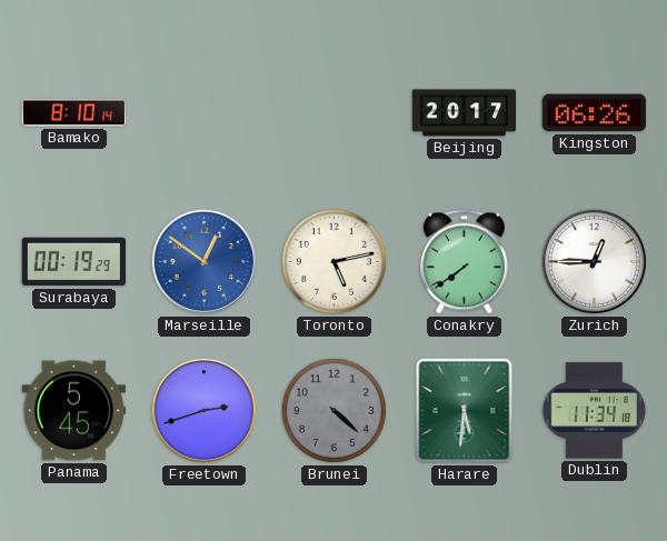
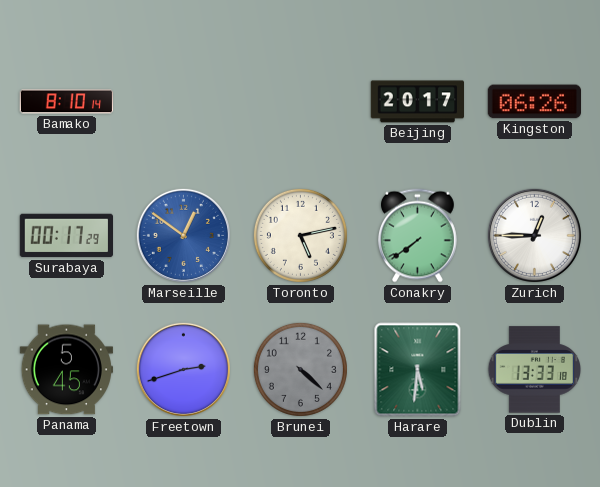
Surabaya: 00:19 -> 00:17
Dublin: 11:34 -> 13:33
